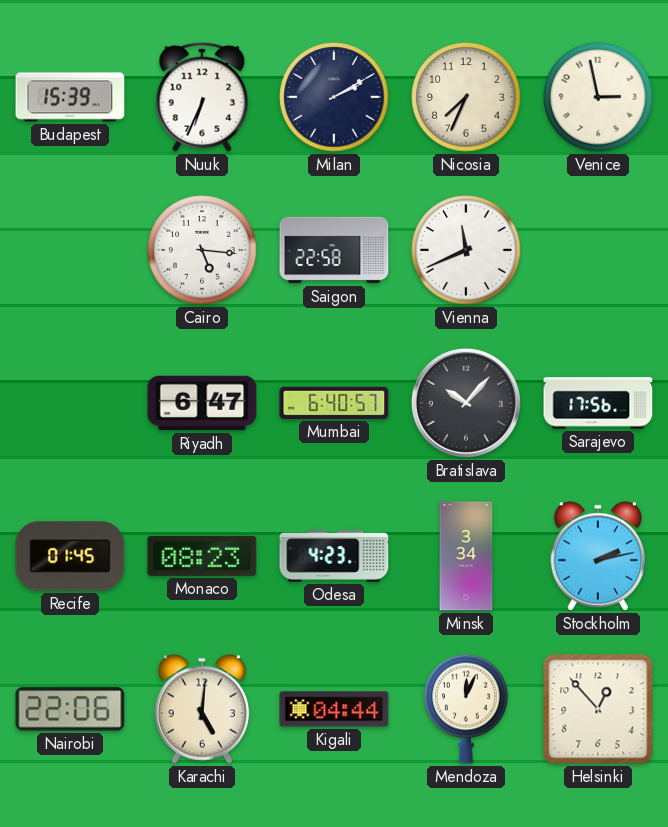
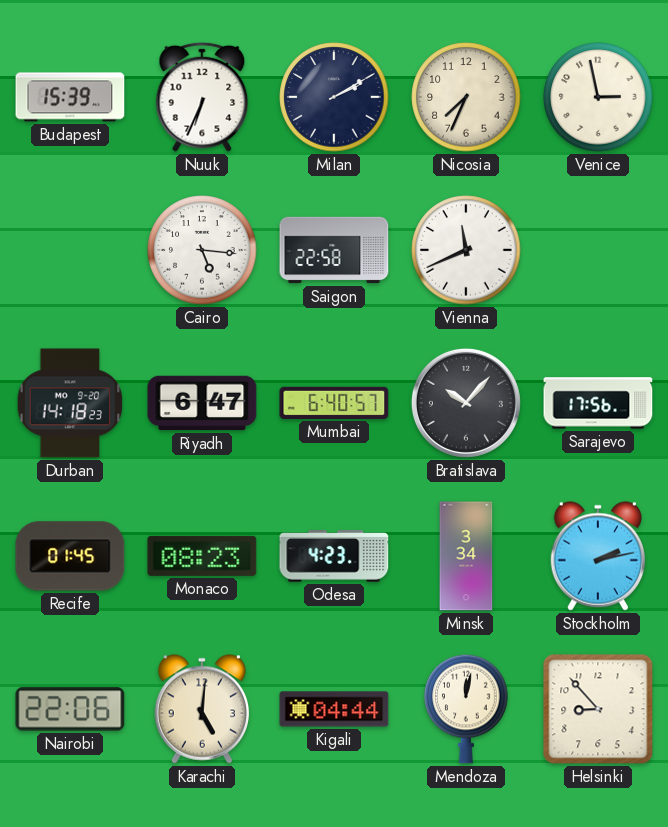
Durban: none -> 14:18
Mendoza: 12:04 -> 12:02
Helsinki: 12:53 -> 8:53
